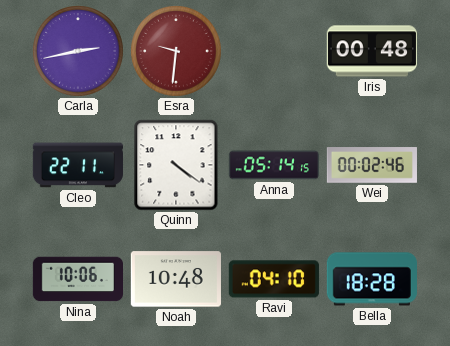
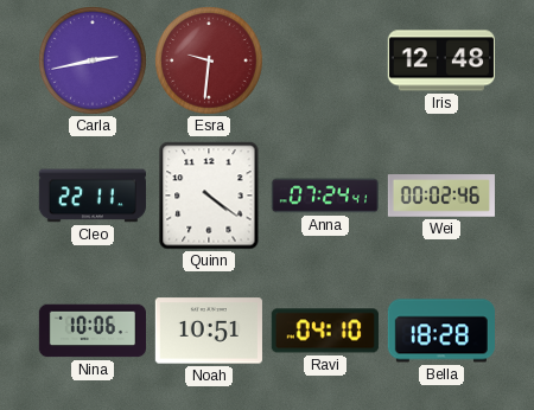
Iris: 00:48 -> 12:48
Anna: 05:14 -> 07:24
Noah: 10:48 -> 10:51
